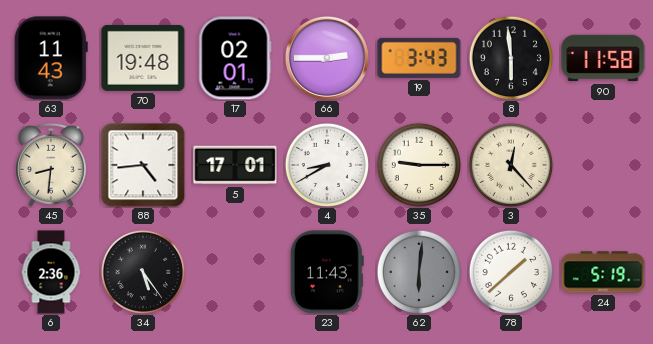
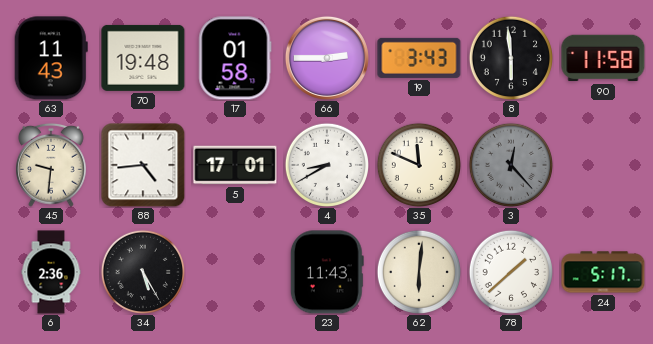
17: 02:01 -> 01:58
45: 8:31 -> 9:31
35: 9:15 -> 11:49
3 dial: cream -> grey
34: 5:24 -> 5:25
62 dial: grey -> cream
24: 5:19 -> 5:17
